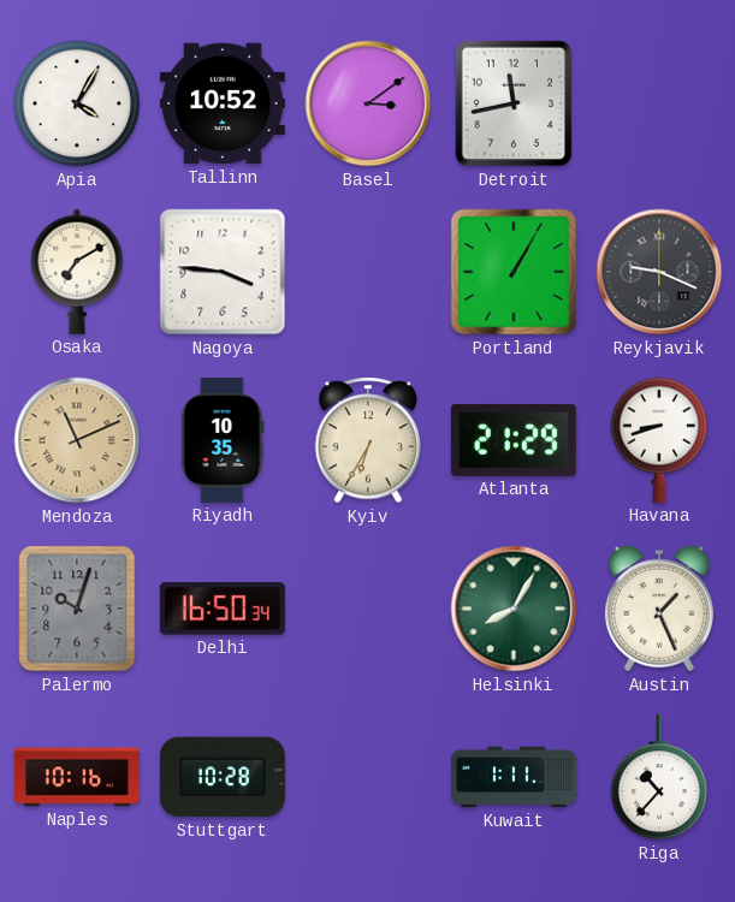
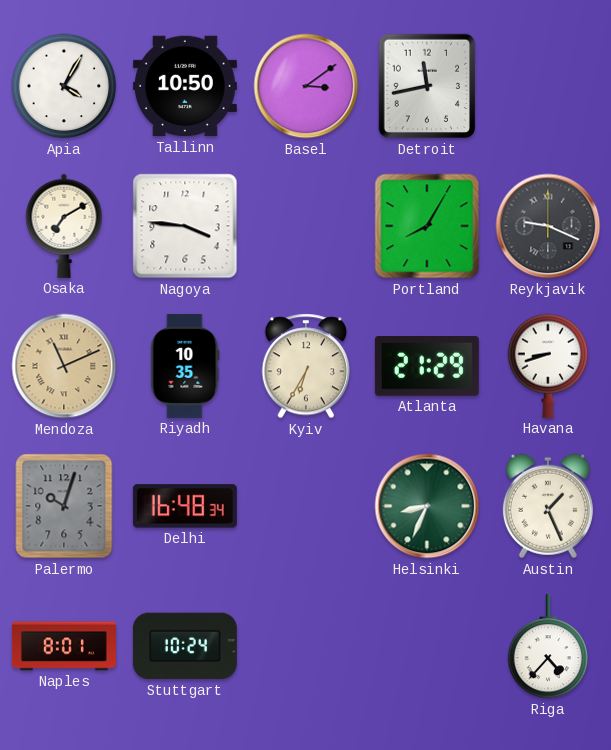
Tallinn: 10:52 -> 10:50
Portland: 1:05 -> 8:05
Delhi: 16:50 -> 16:48
Helsinki: 8:05 -> 8:34
Naples: 10:16 -> 8:01
Stuttgart: 10:28 -> 10:24
Kuwait: 1:11 -> none
Riga: 10:37 -> 4:37
